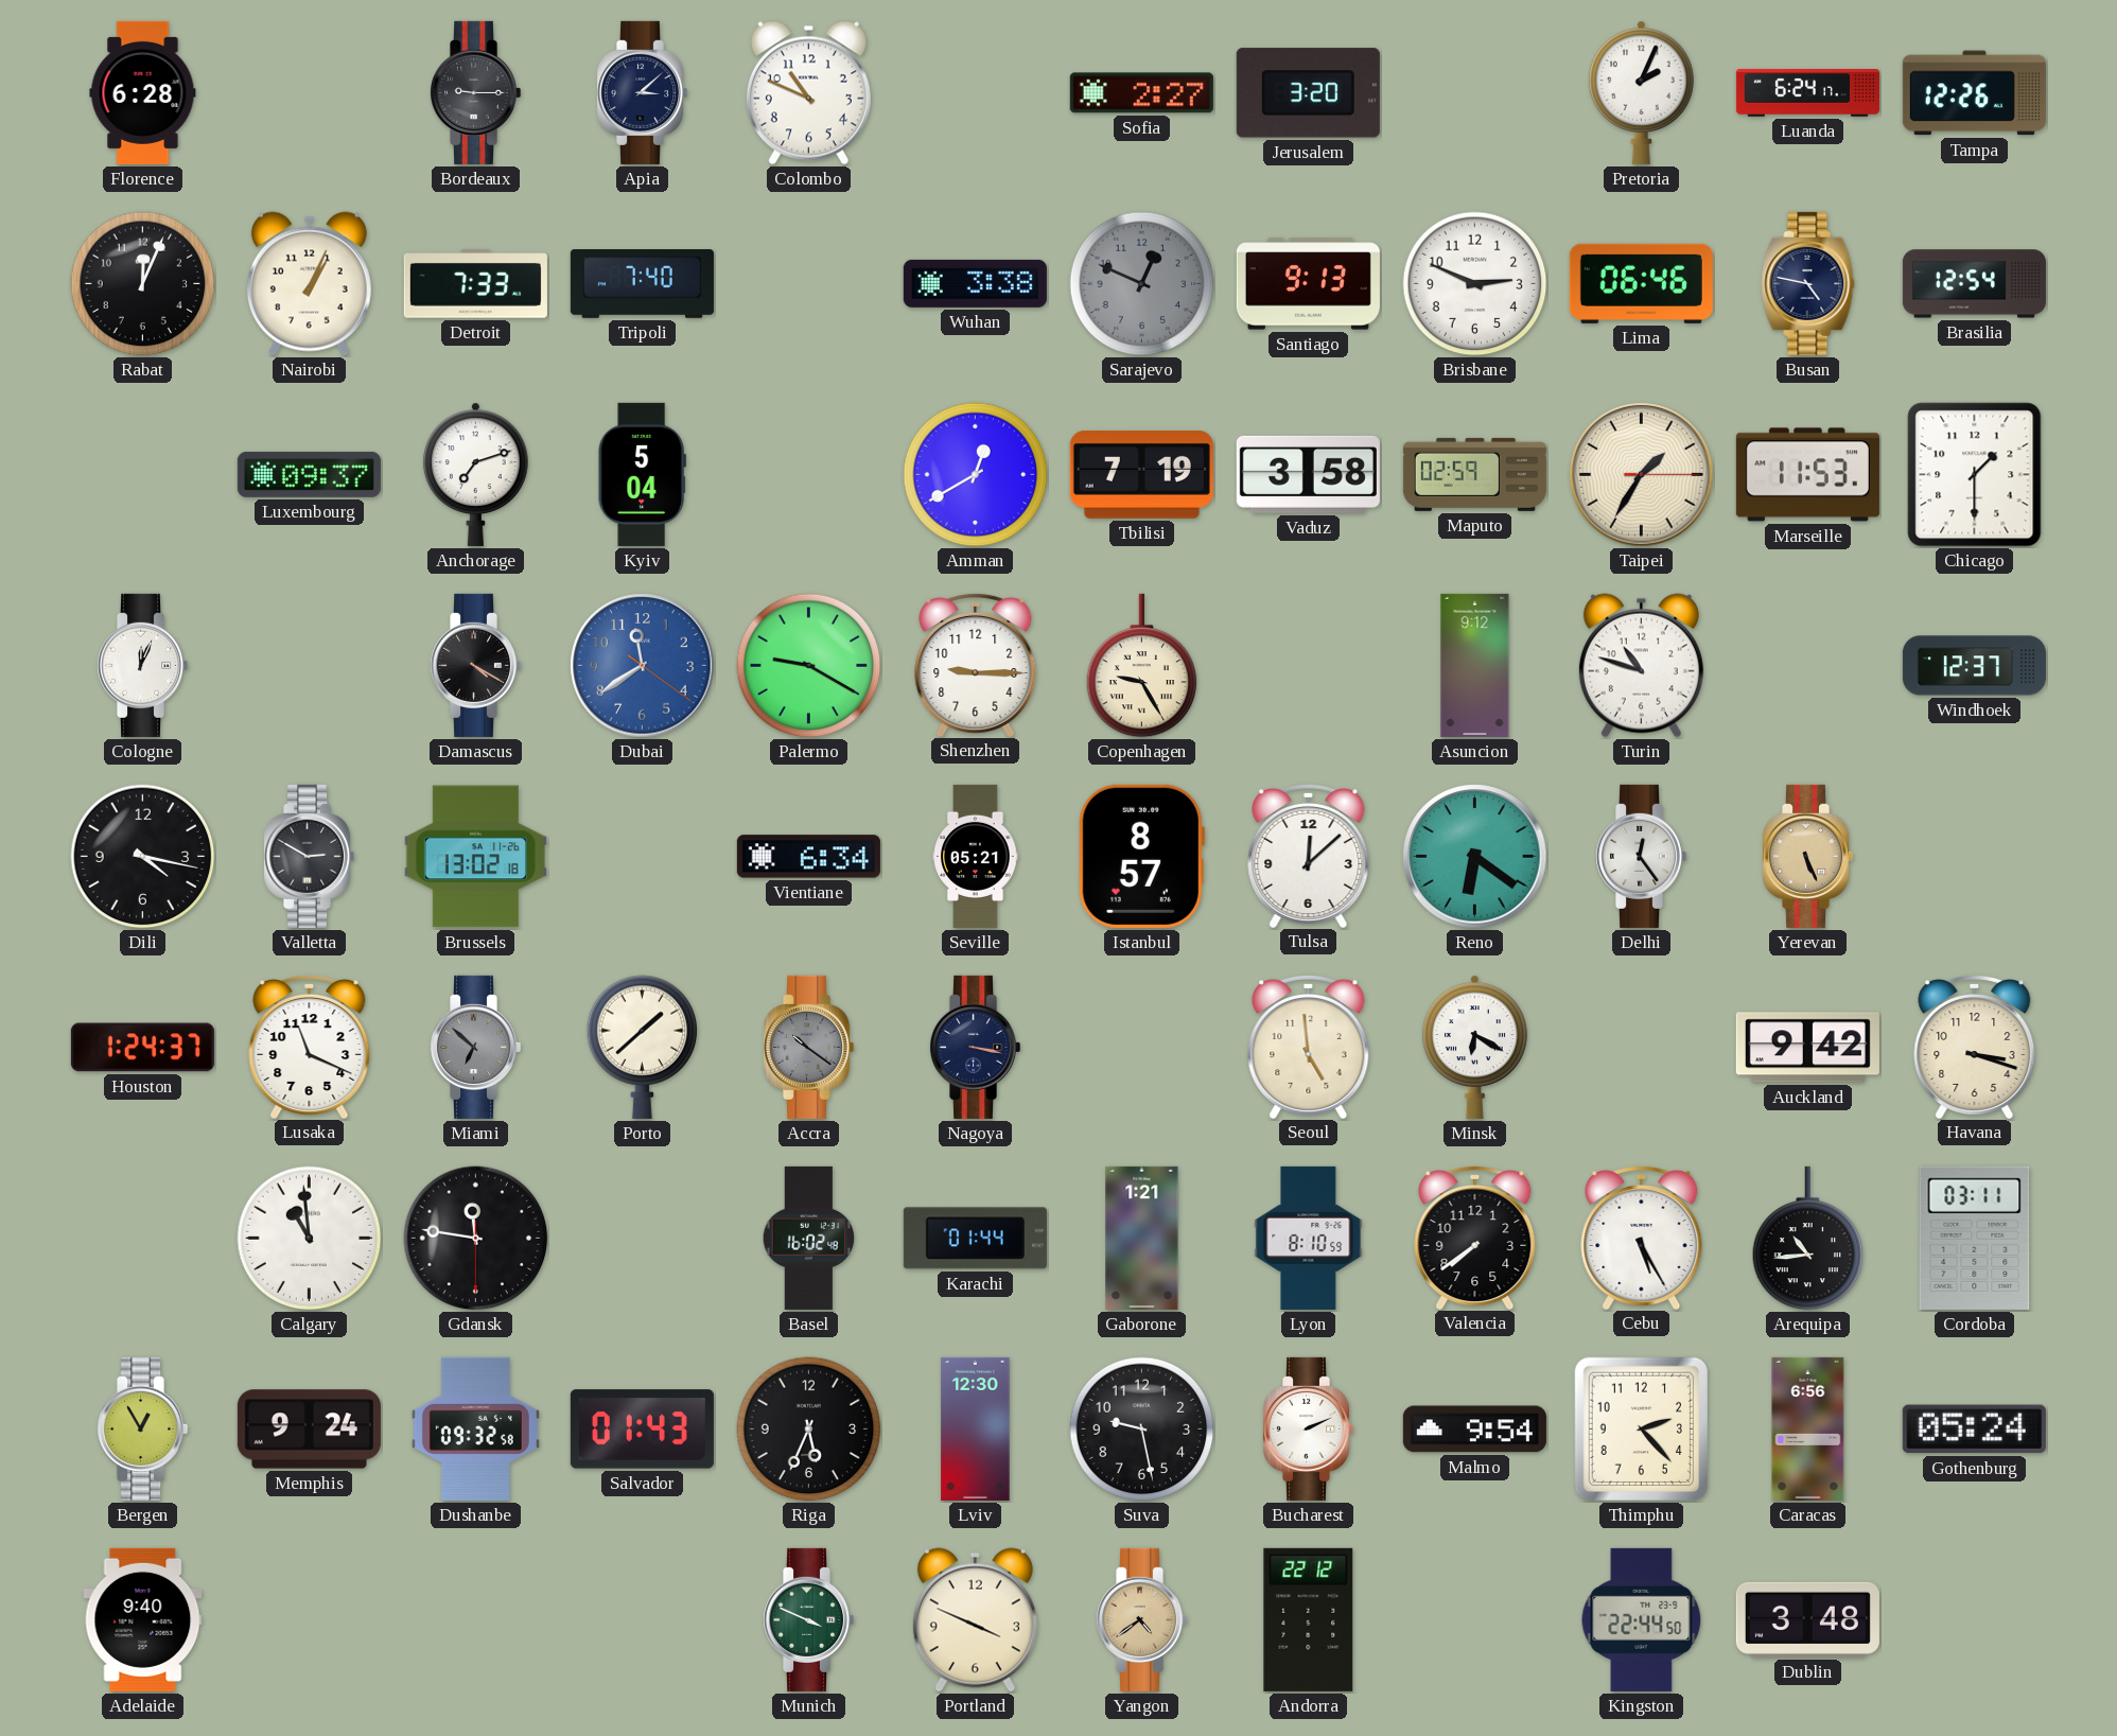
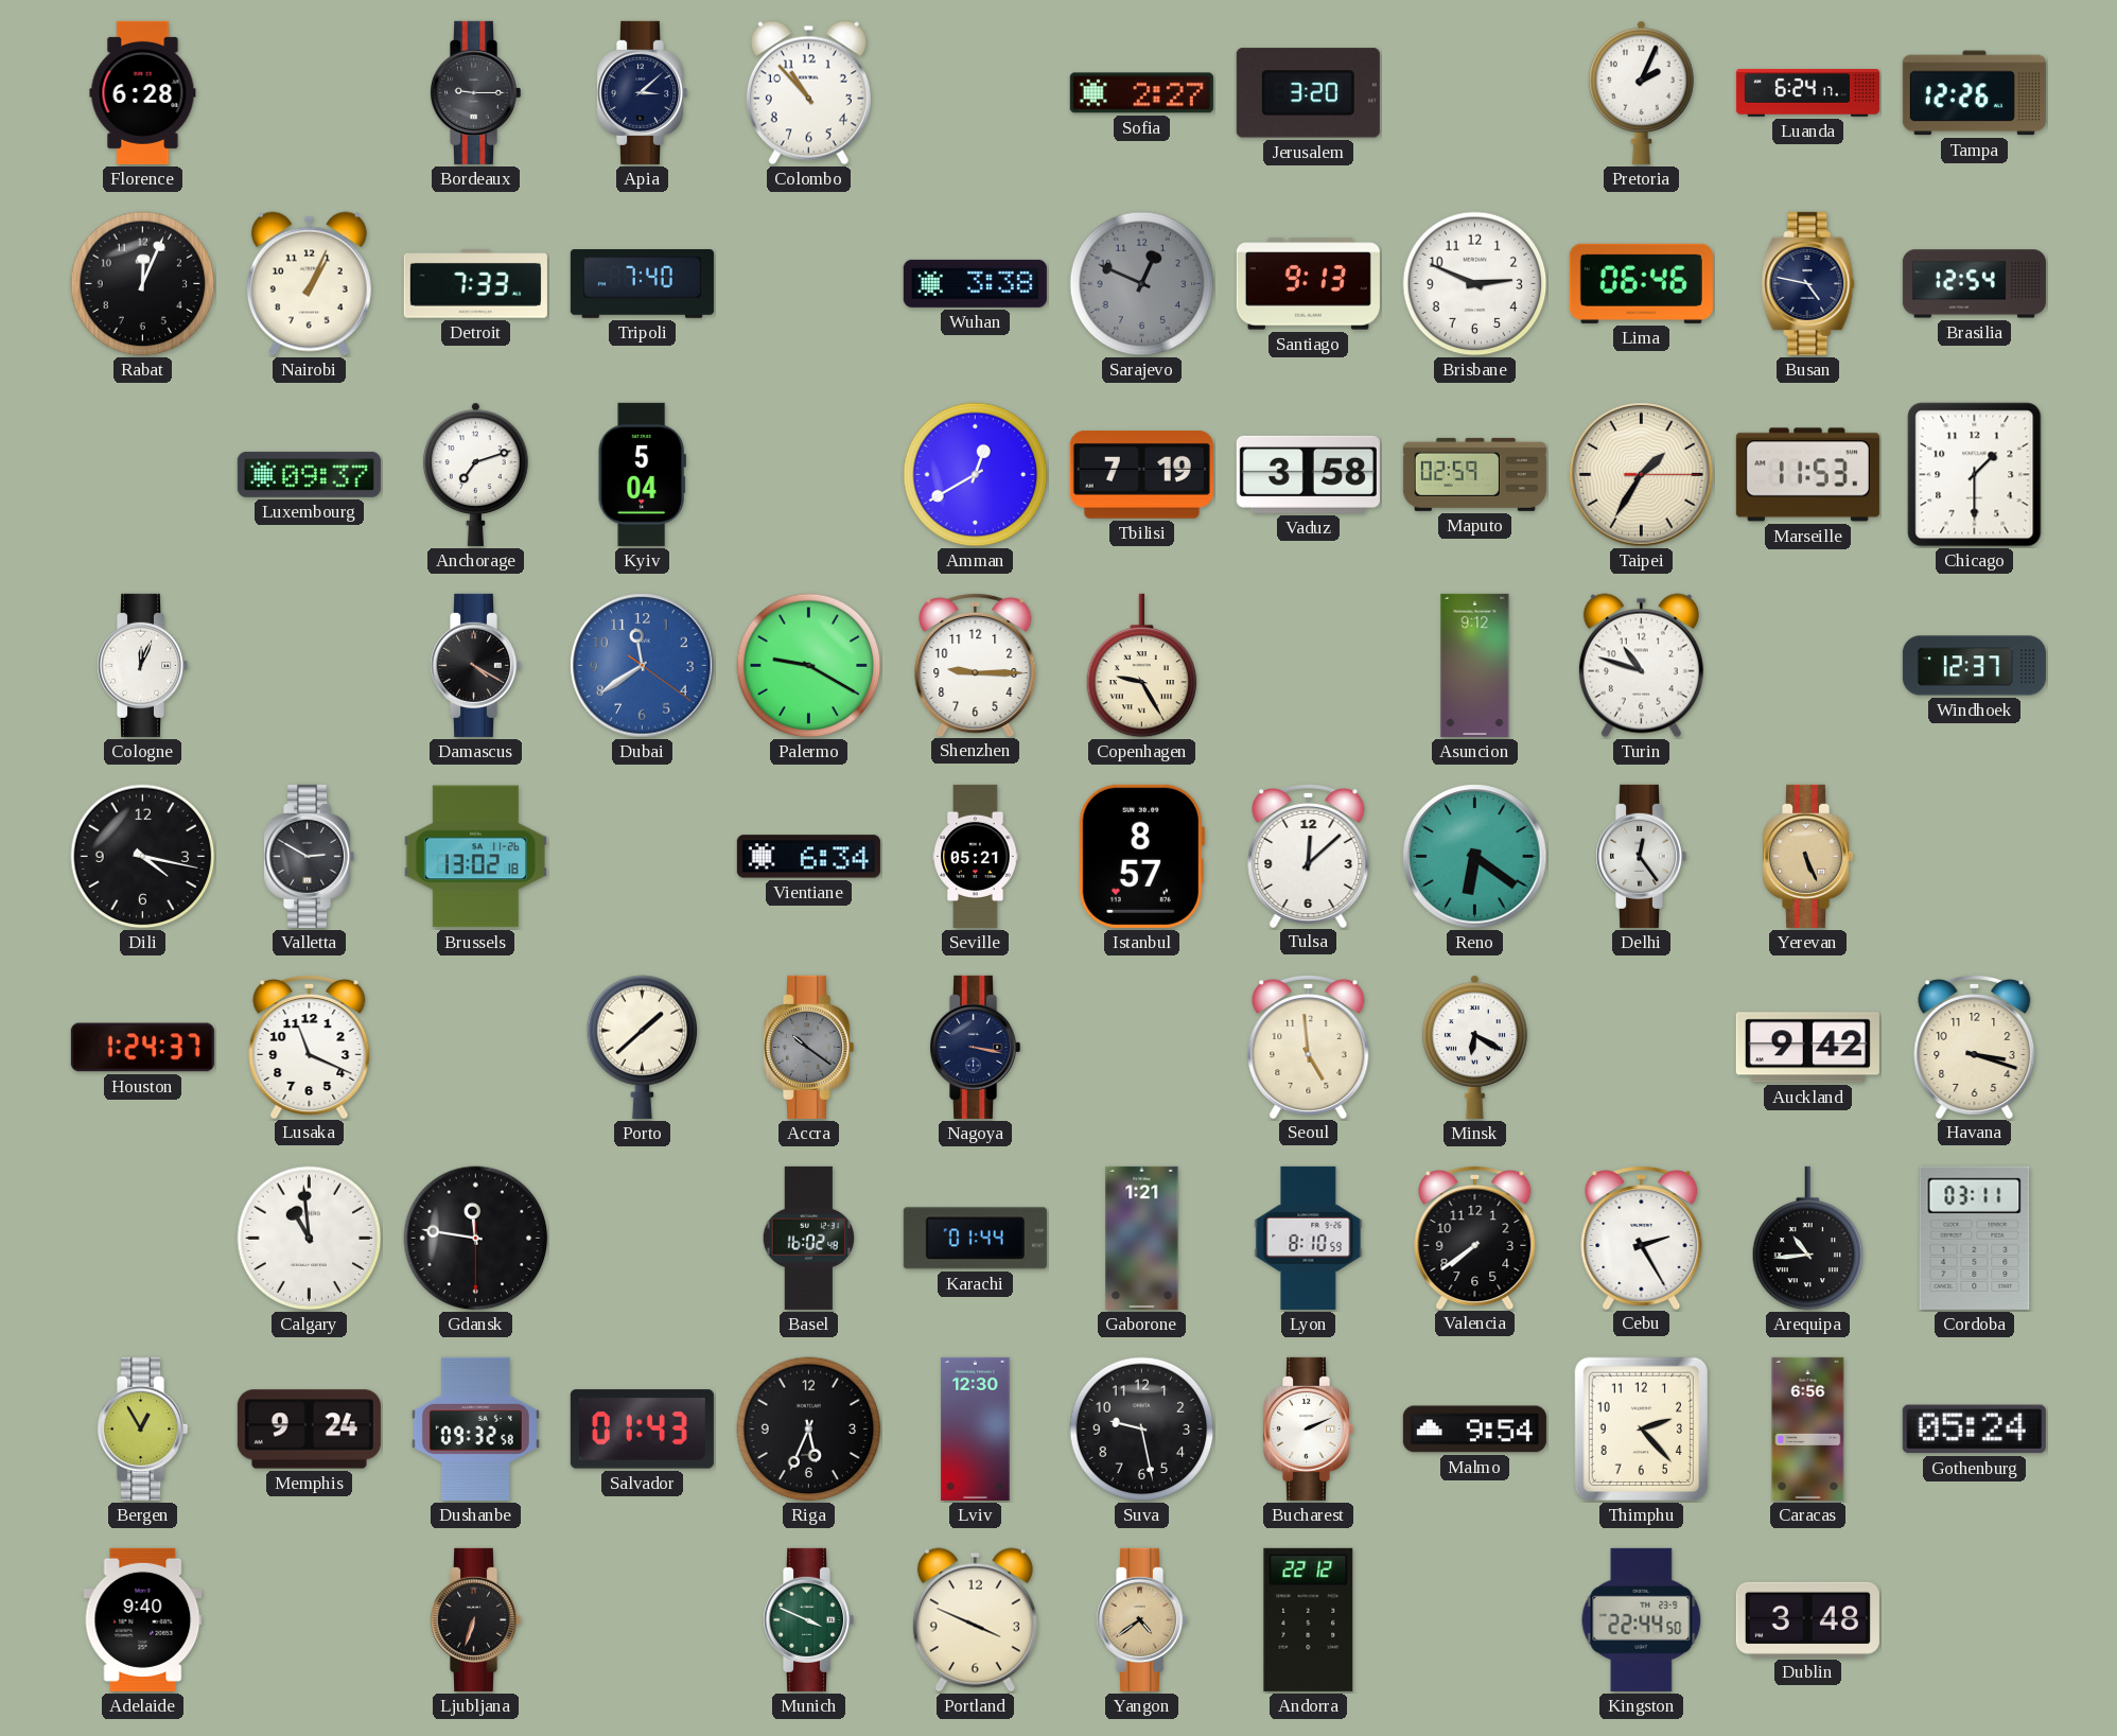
Colombo: 10:49 -> 10:53
Miami: 6:52 -> none
Cebu: 5:25 -> 2:25
Ljubljana: none -> 6:33
